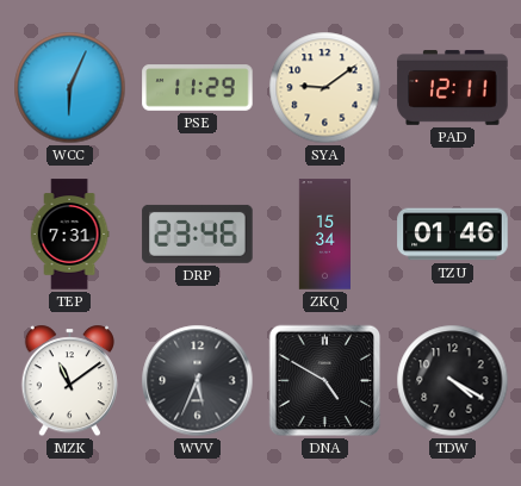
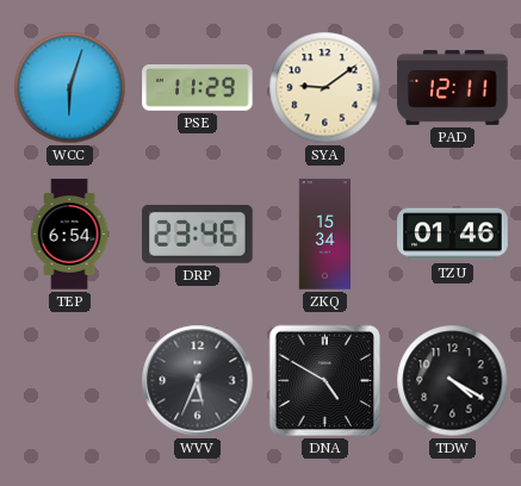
WCC: 6:04 -> 6:03
TEP: 7:31 -> 6:54
MZK: 11:09 -> none
